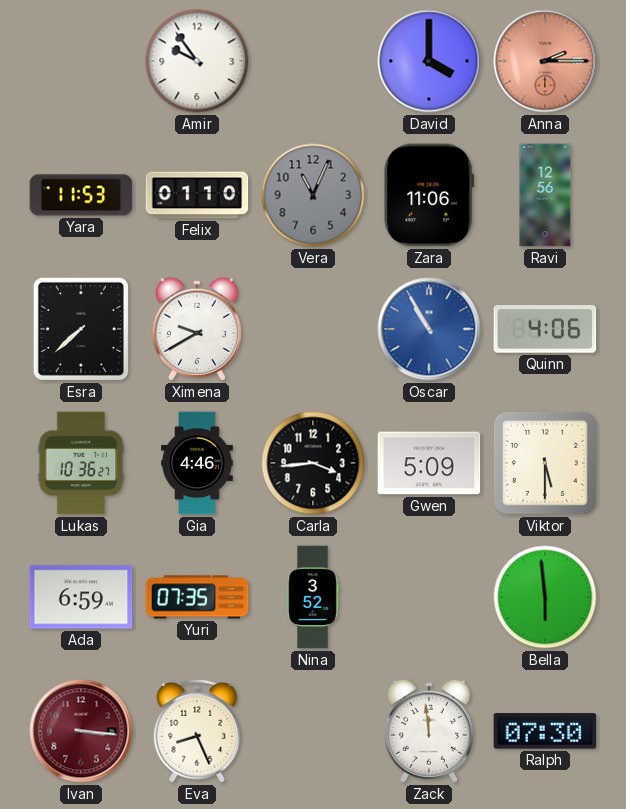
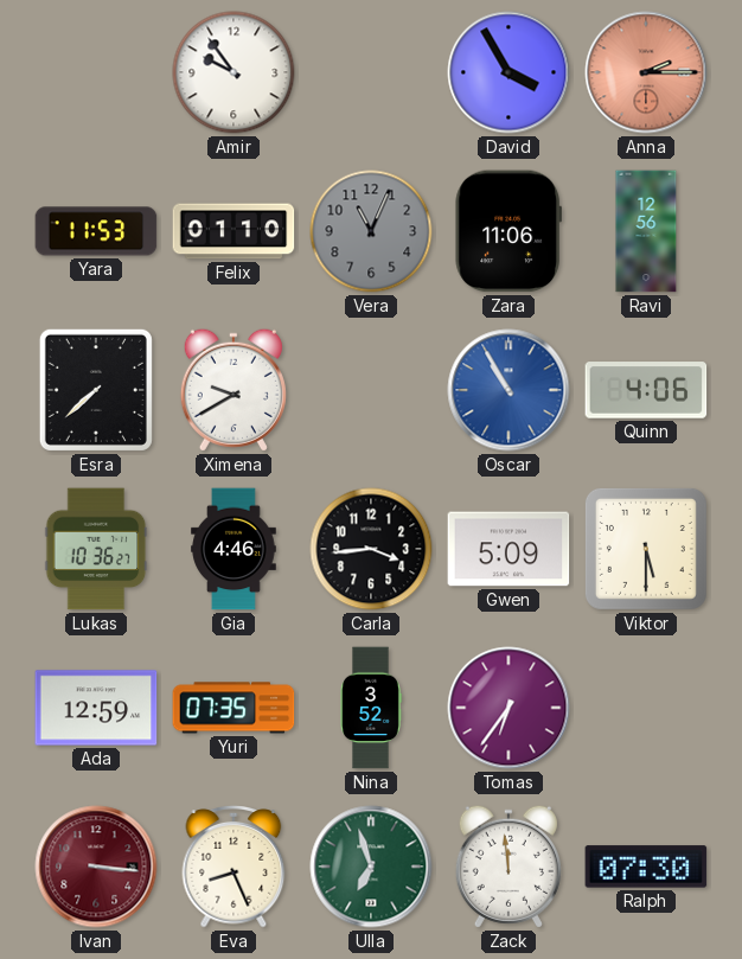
David: 4:00 -> 3:55
Ada: 6:59 -> 12:59
Tomas: none -> 6:36
Bella: 5:59 -> none
Ulla: none -> 6:57
